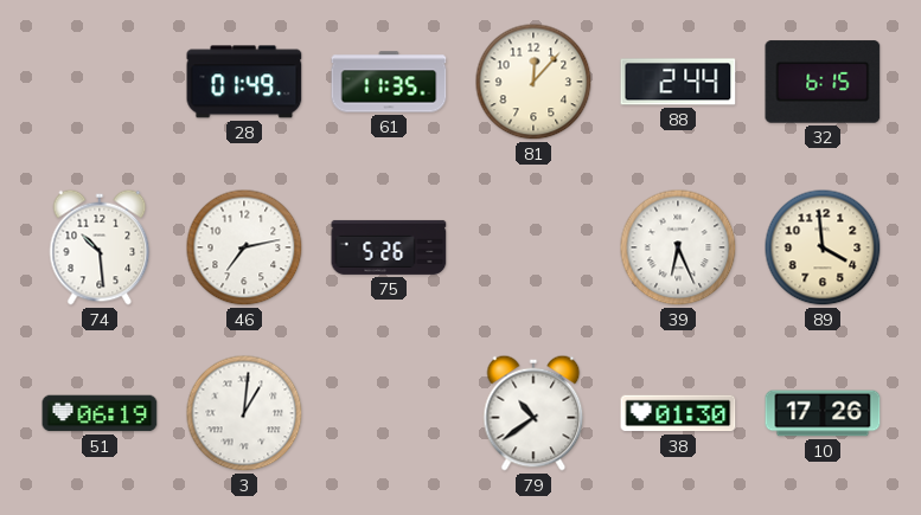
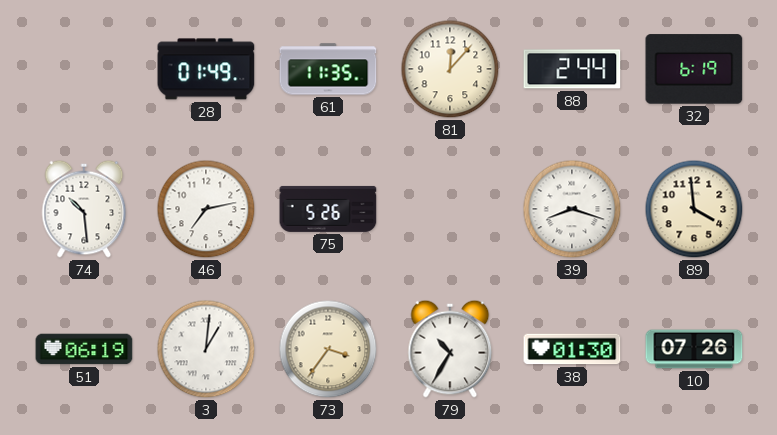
32: 6:15 -> 6:19
39: 6:26 -> 8:18
73: none -> 3:36
79: 10:39 -> 10:35
10: 17:26 -> 07:26
